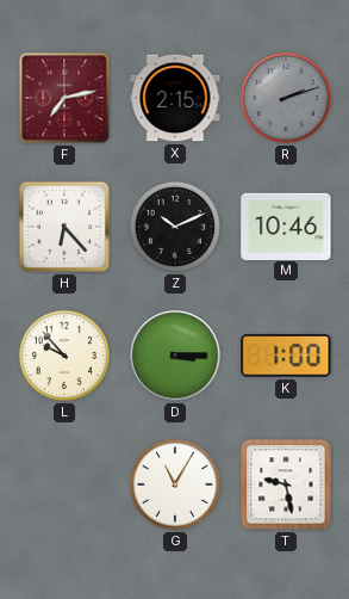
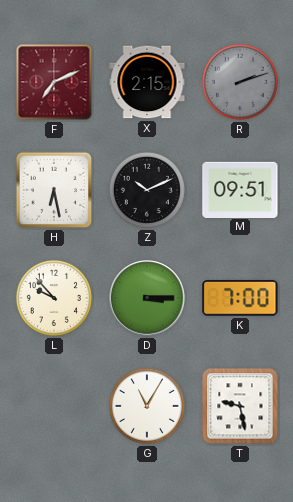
F: 7:13 -> 7:11
H: 6:23 -> 6:28
M: 10:46 -> 09:51
K: 1:00 -> 7:00
